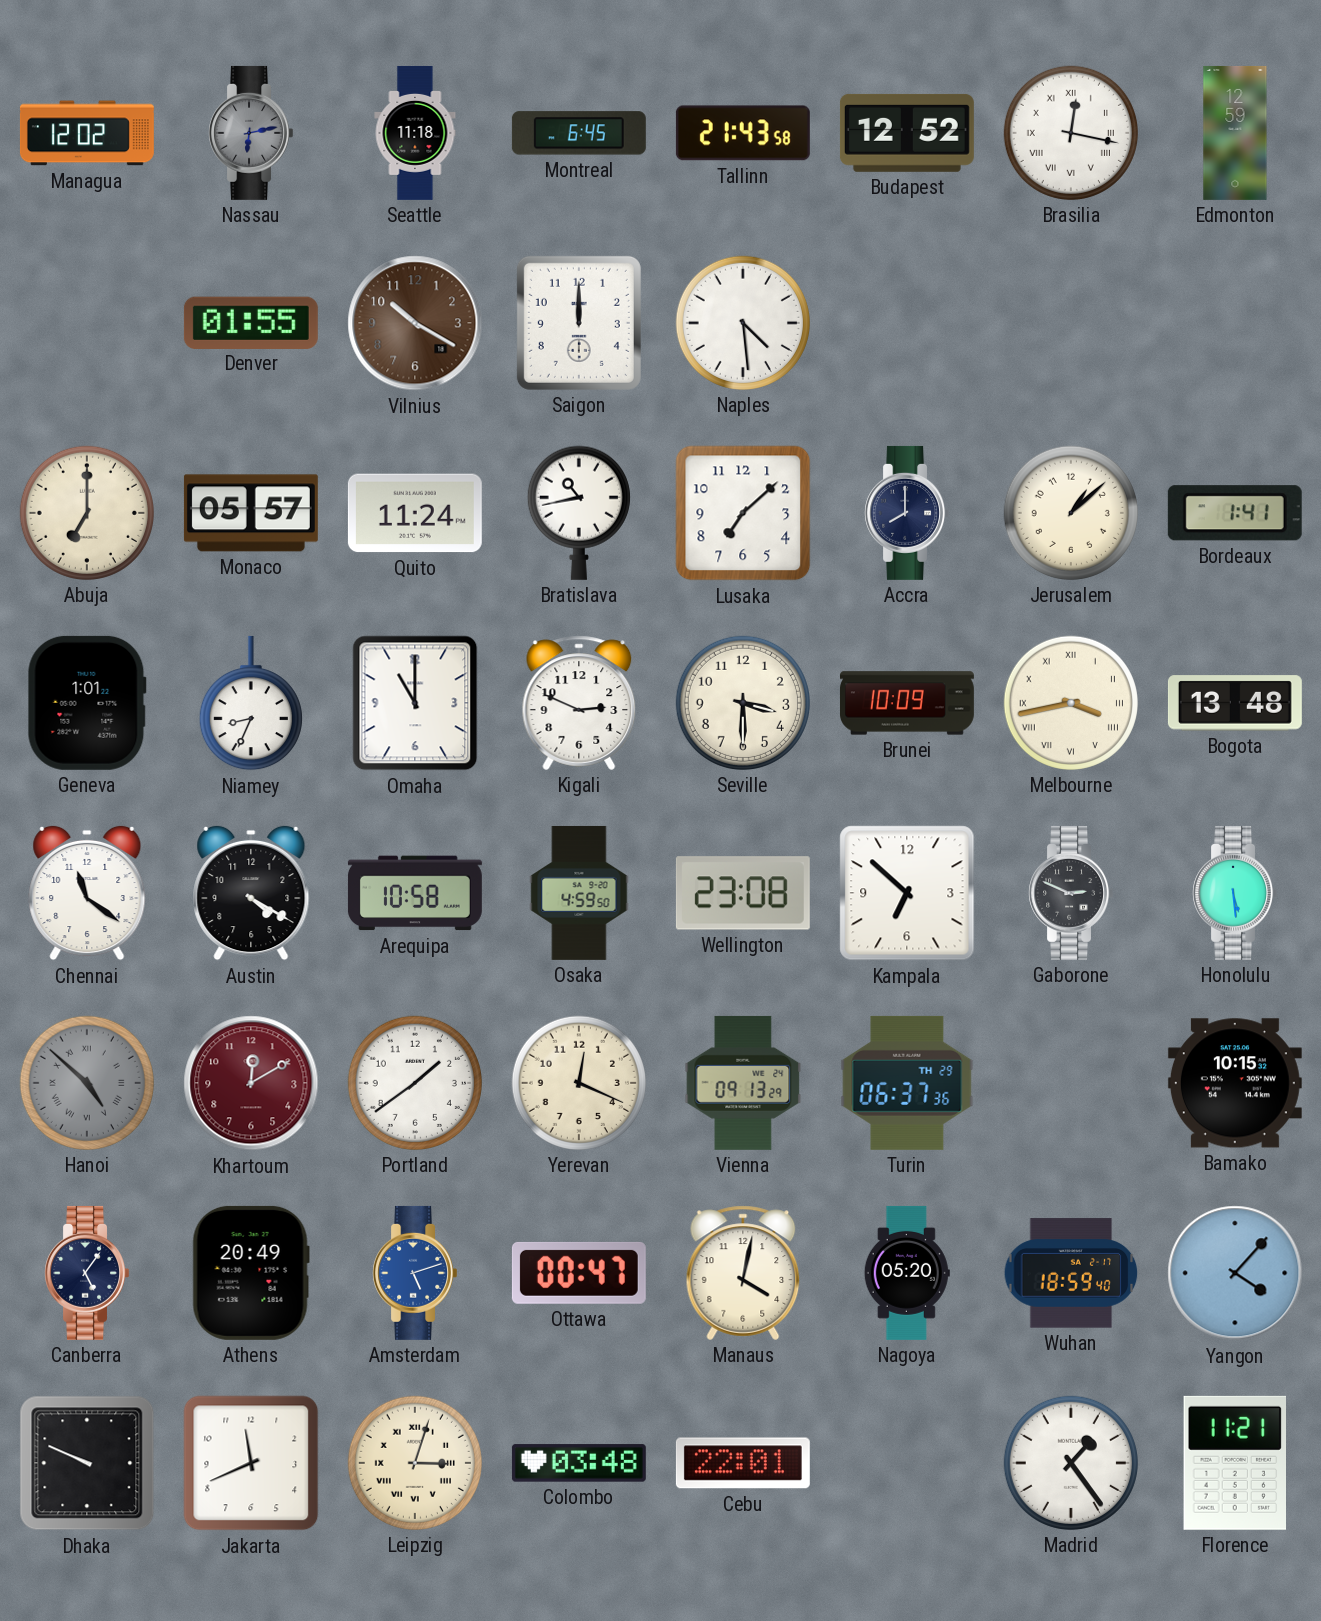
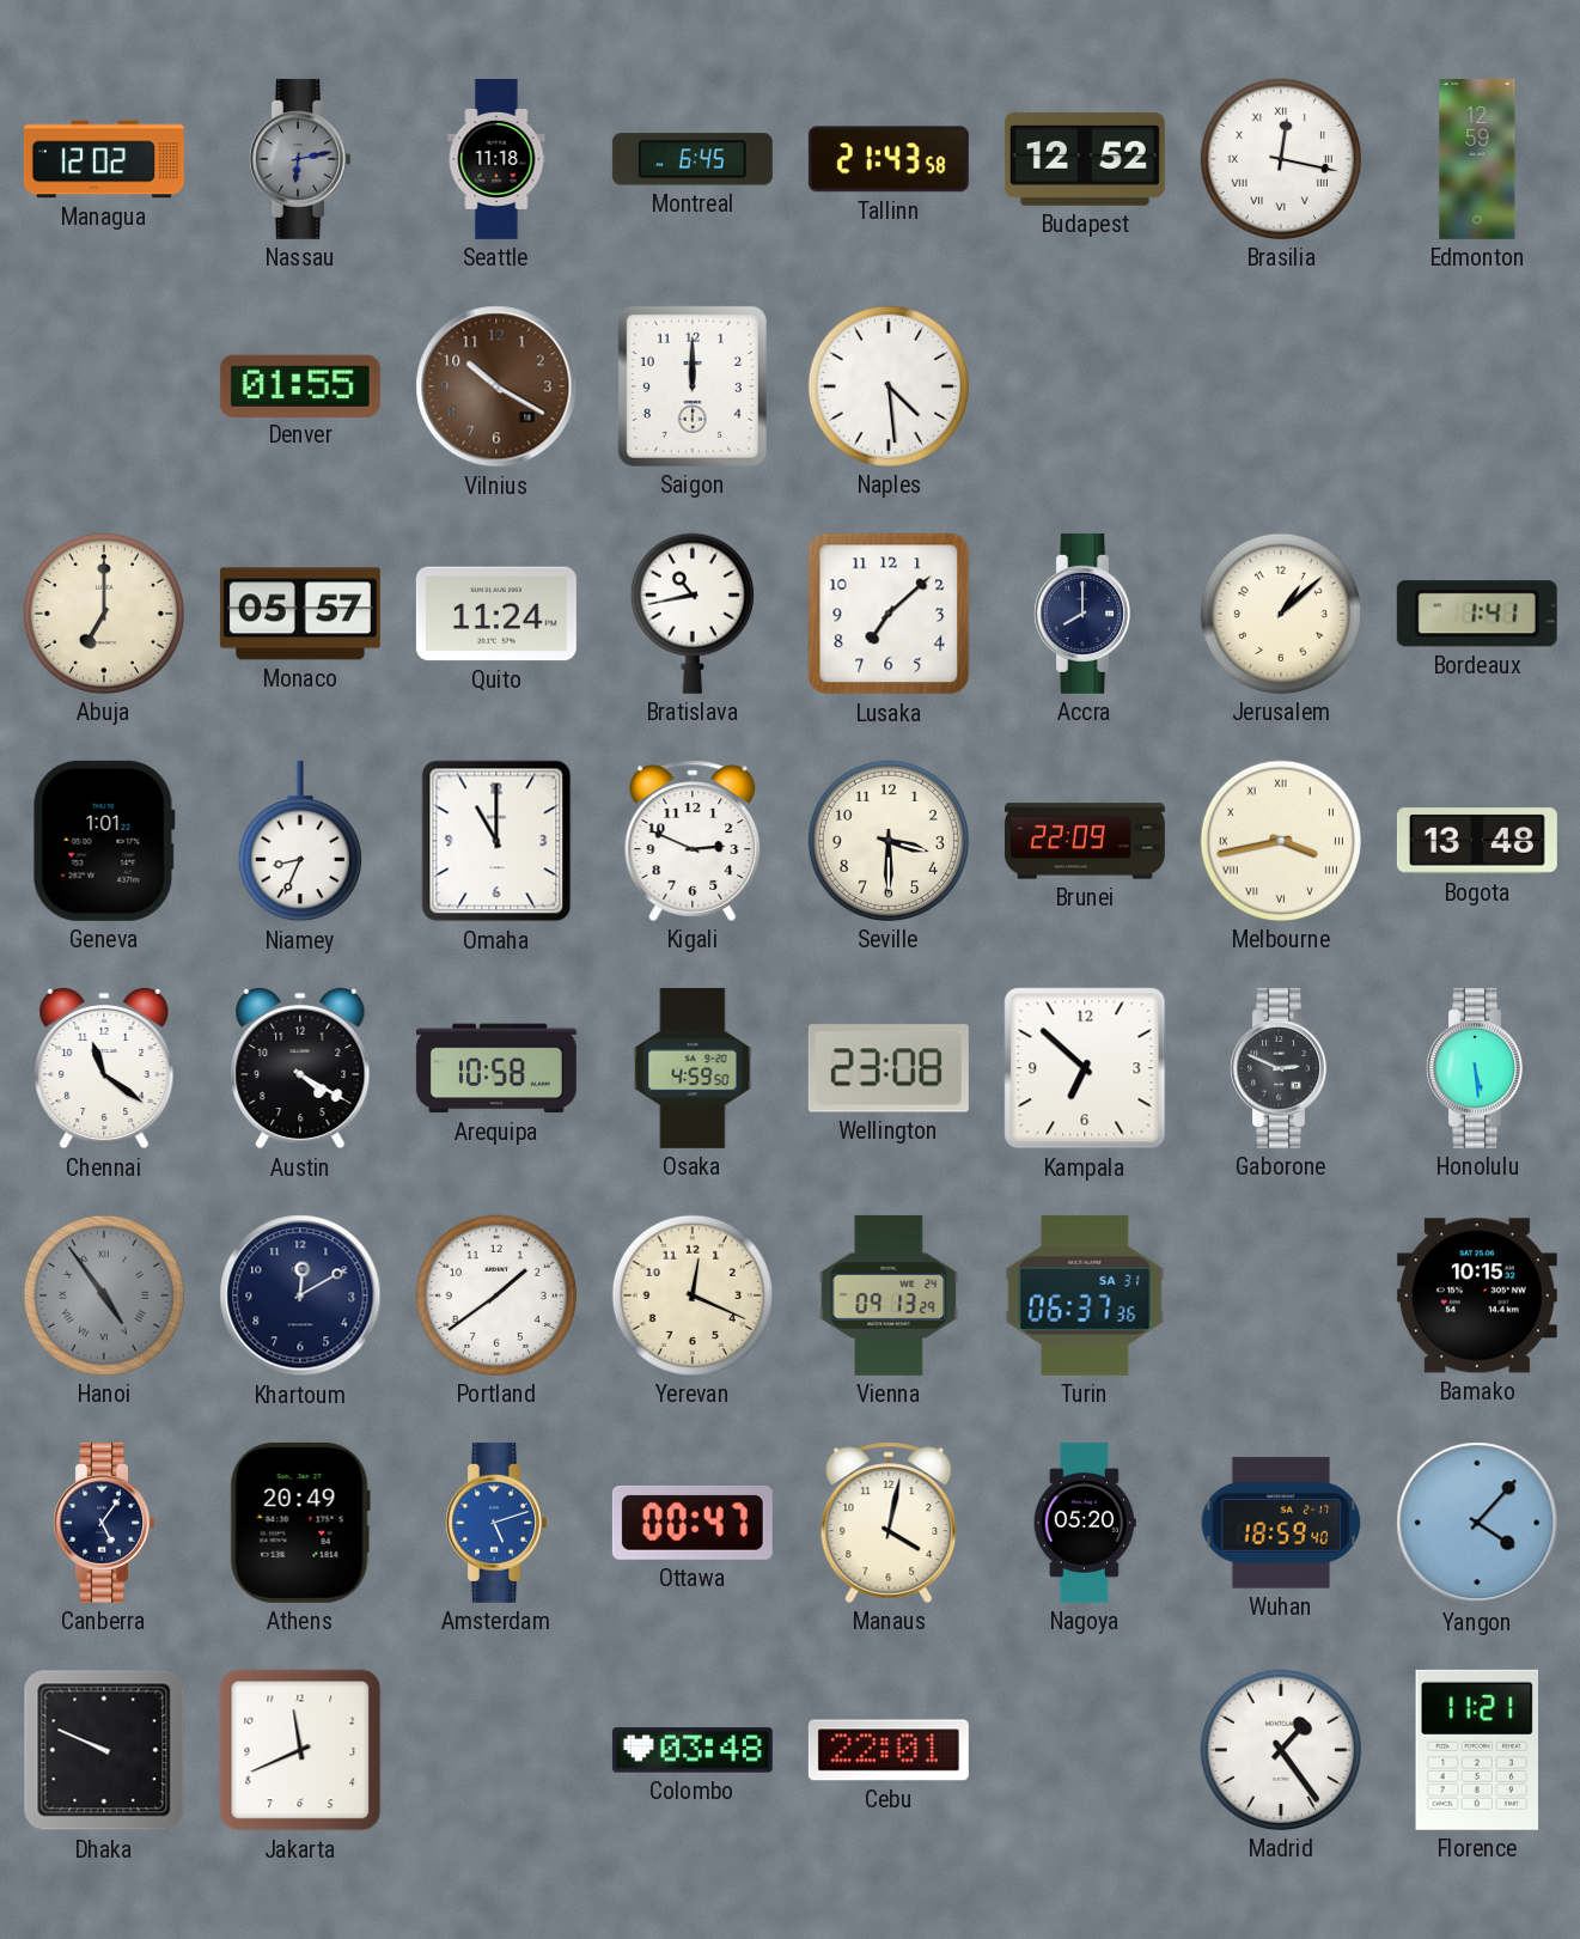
Brunei: 10:09 -> 22:09
Hanoi: 4:52 -> 4:54
Khartoum dial: burgundy -> navy
Turin date: TH 29 -> SA 31
Leipzig: 3:03 -> none
